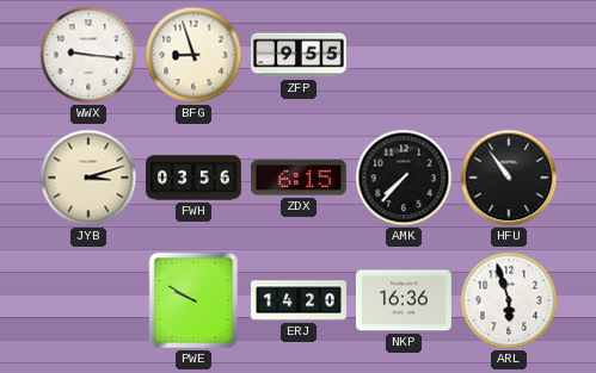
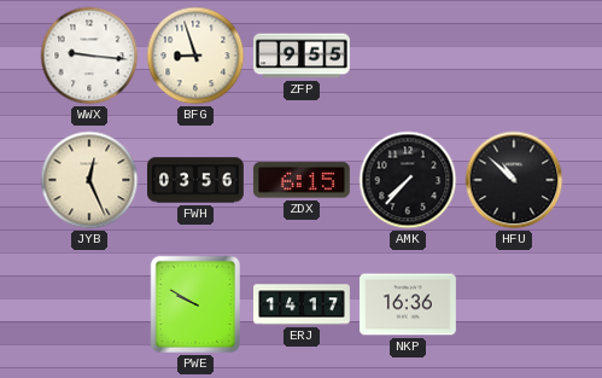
JYB: 3:12 -> 12:26
HFU: 10:54 -> 10:52
ERJ: 14:20 -> 14:17
ARL: 5:57 -> none
